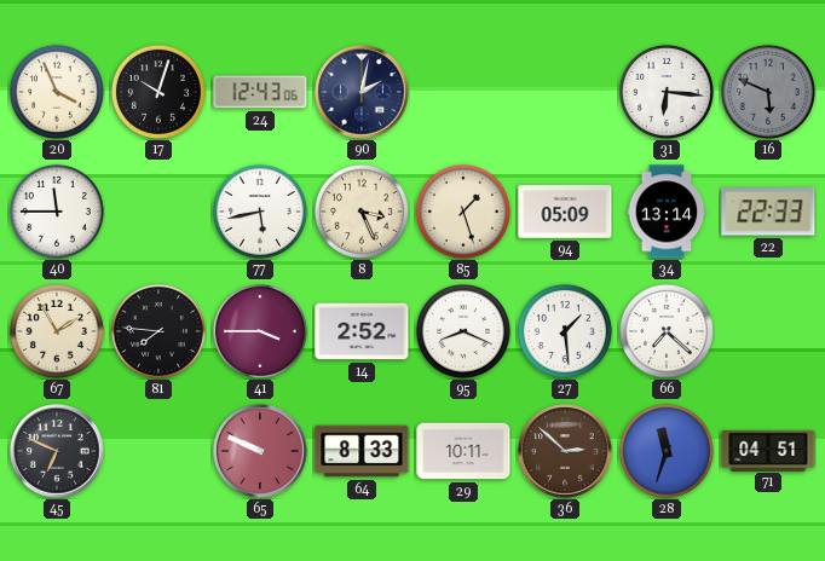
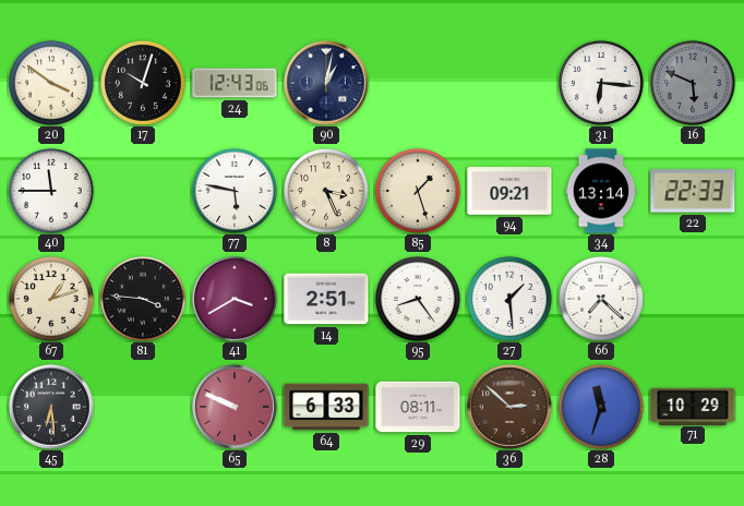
20: 3:56 -> 3:51
90: 2:02 -> 1:02
77: 5:43 -> 5:47
94: 05:09 -> 09:21
67: 1:55 -> 1:12
81: 7:46 -> 3:46
41: 3:45 -> 3:40
14: 2:52 -> 2:51
95: 8:19 -> 8:24
45: 6:49 -> 6:29
64: 8:33 -> 6:33
29: 10:11 -> 08:11
71: 04:51 -> 10:29
